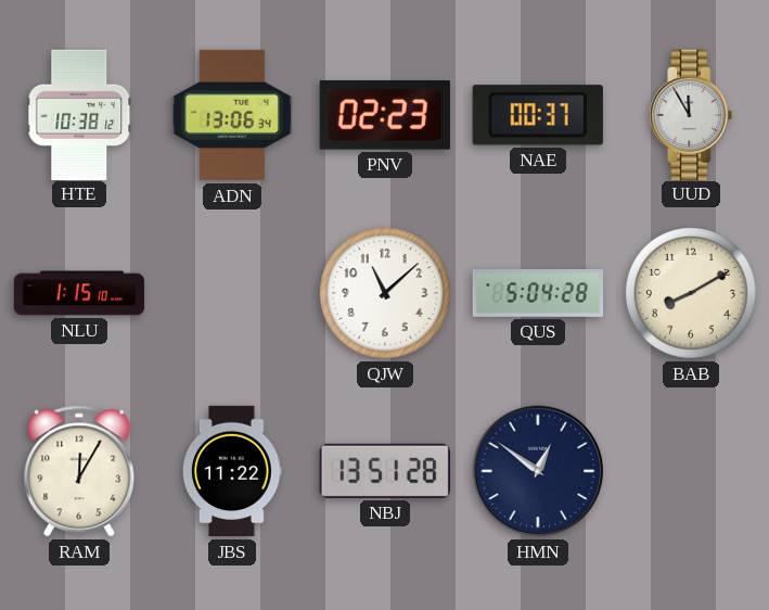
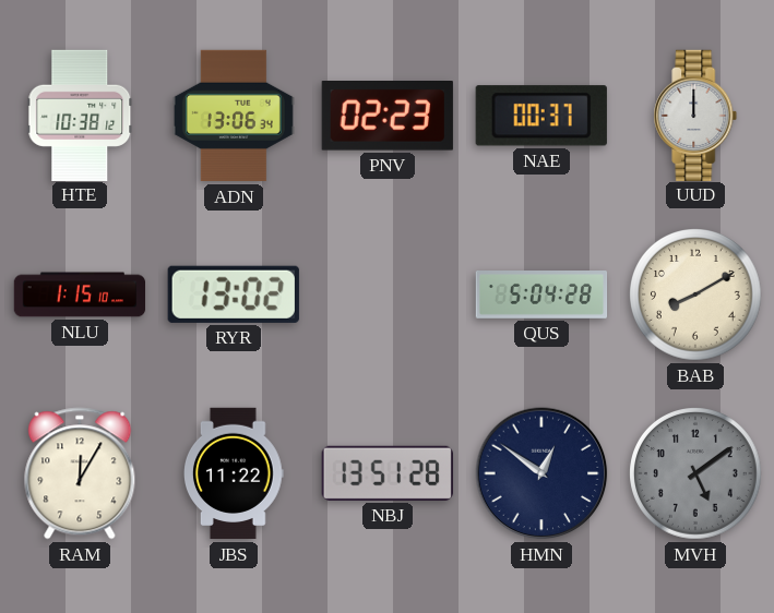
UUD: 11:55 -> 12:00
RYR: none -> 13:02
QJW: 11:08 -> none
MVH: none -> 5:09
